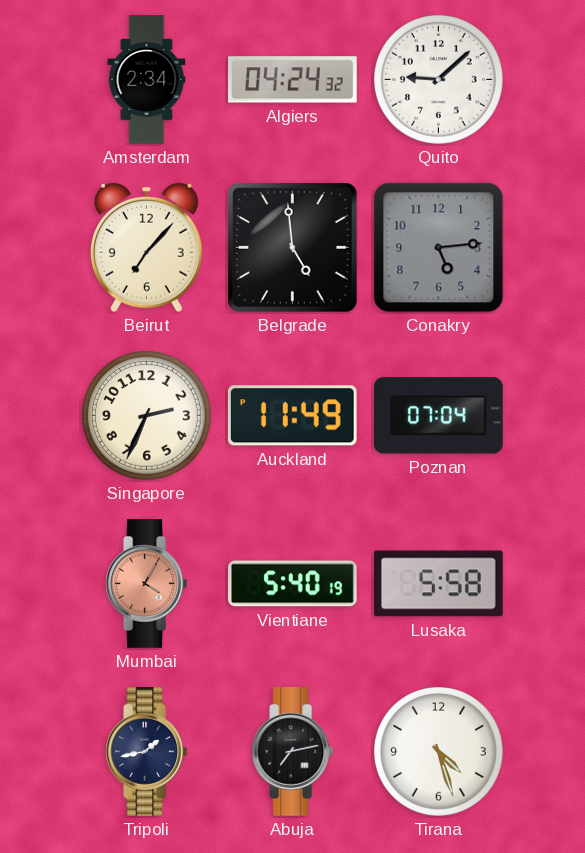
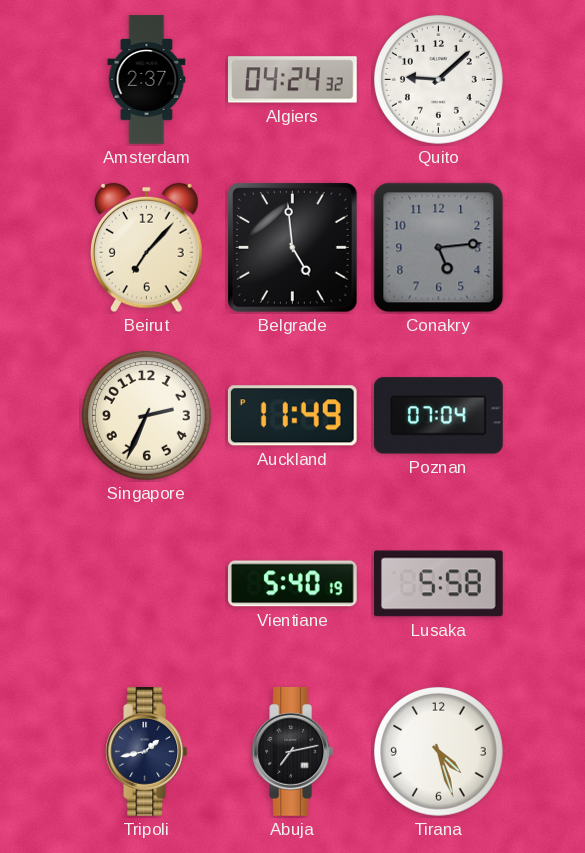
Amsterdam: 2:34 -> 2:37
Mumbai: 4:05 -> none
